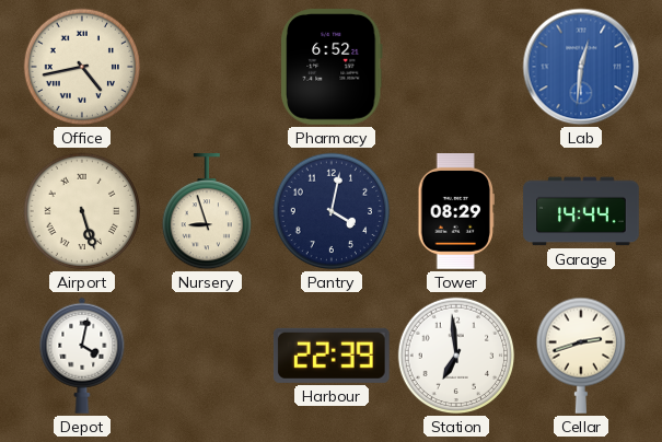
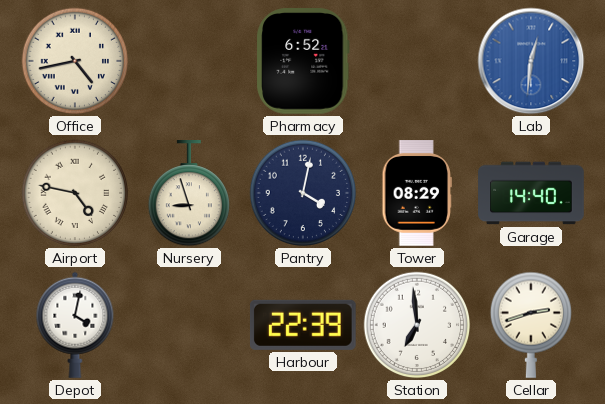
Airport: 5:27 -> 4:47
Garage: 14:44 -> 14:40
